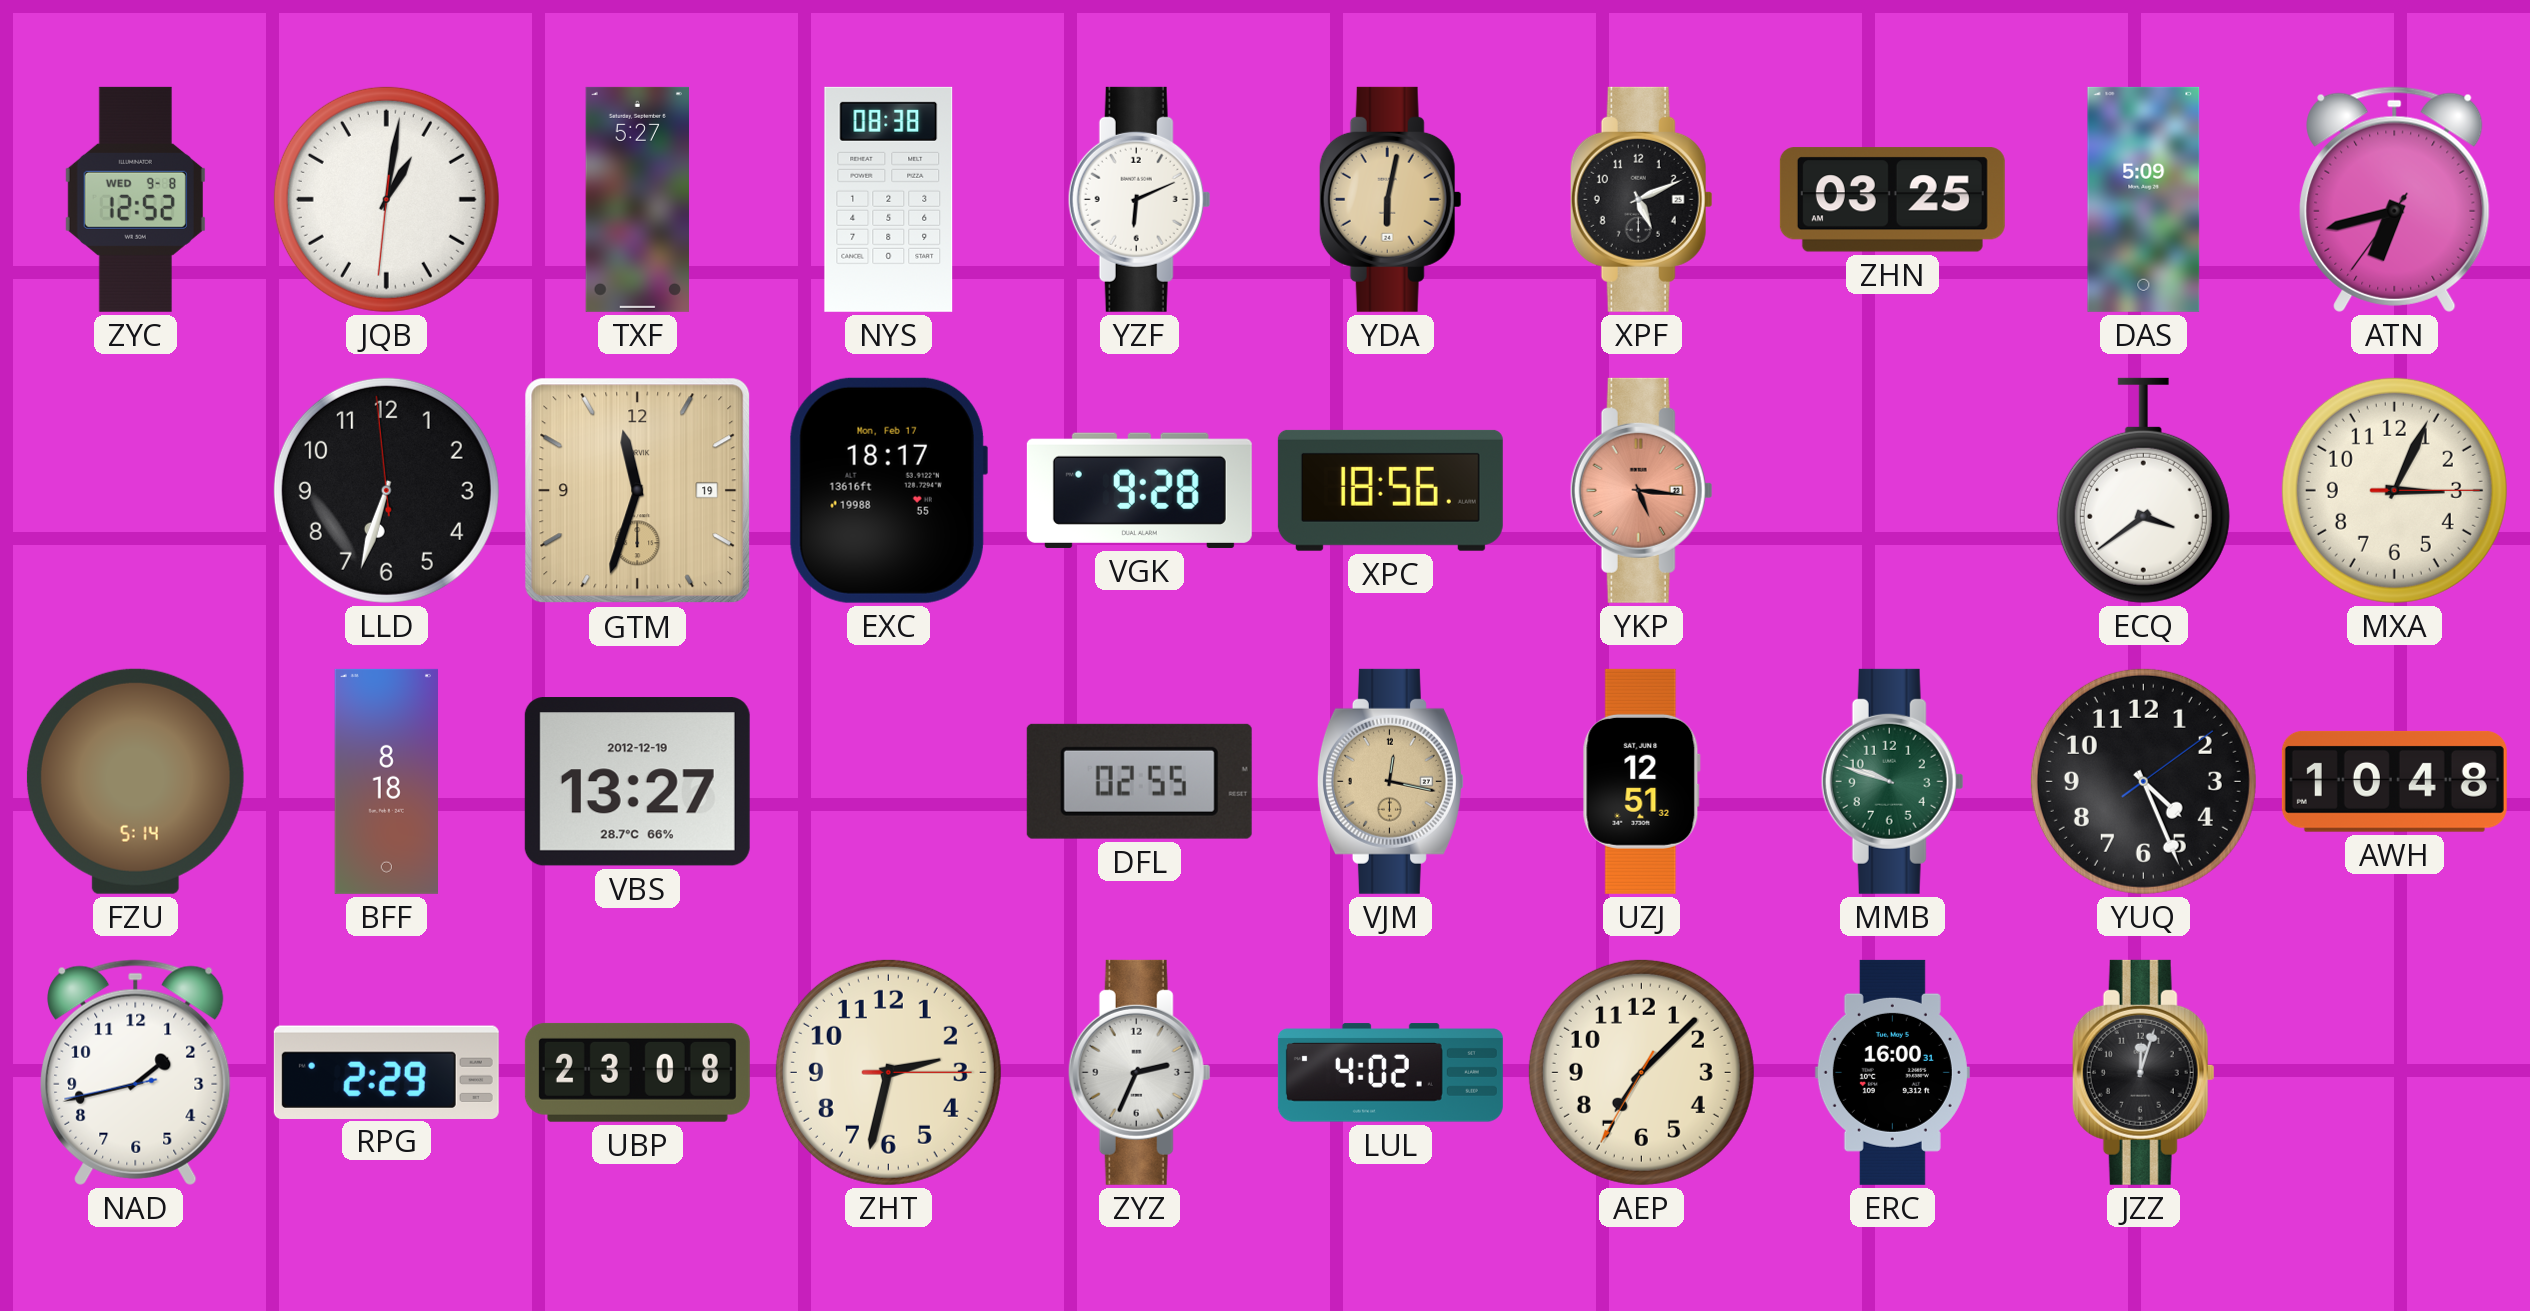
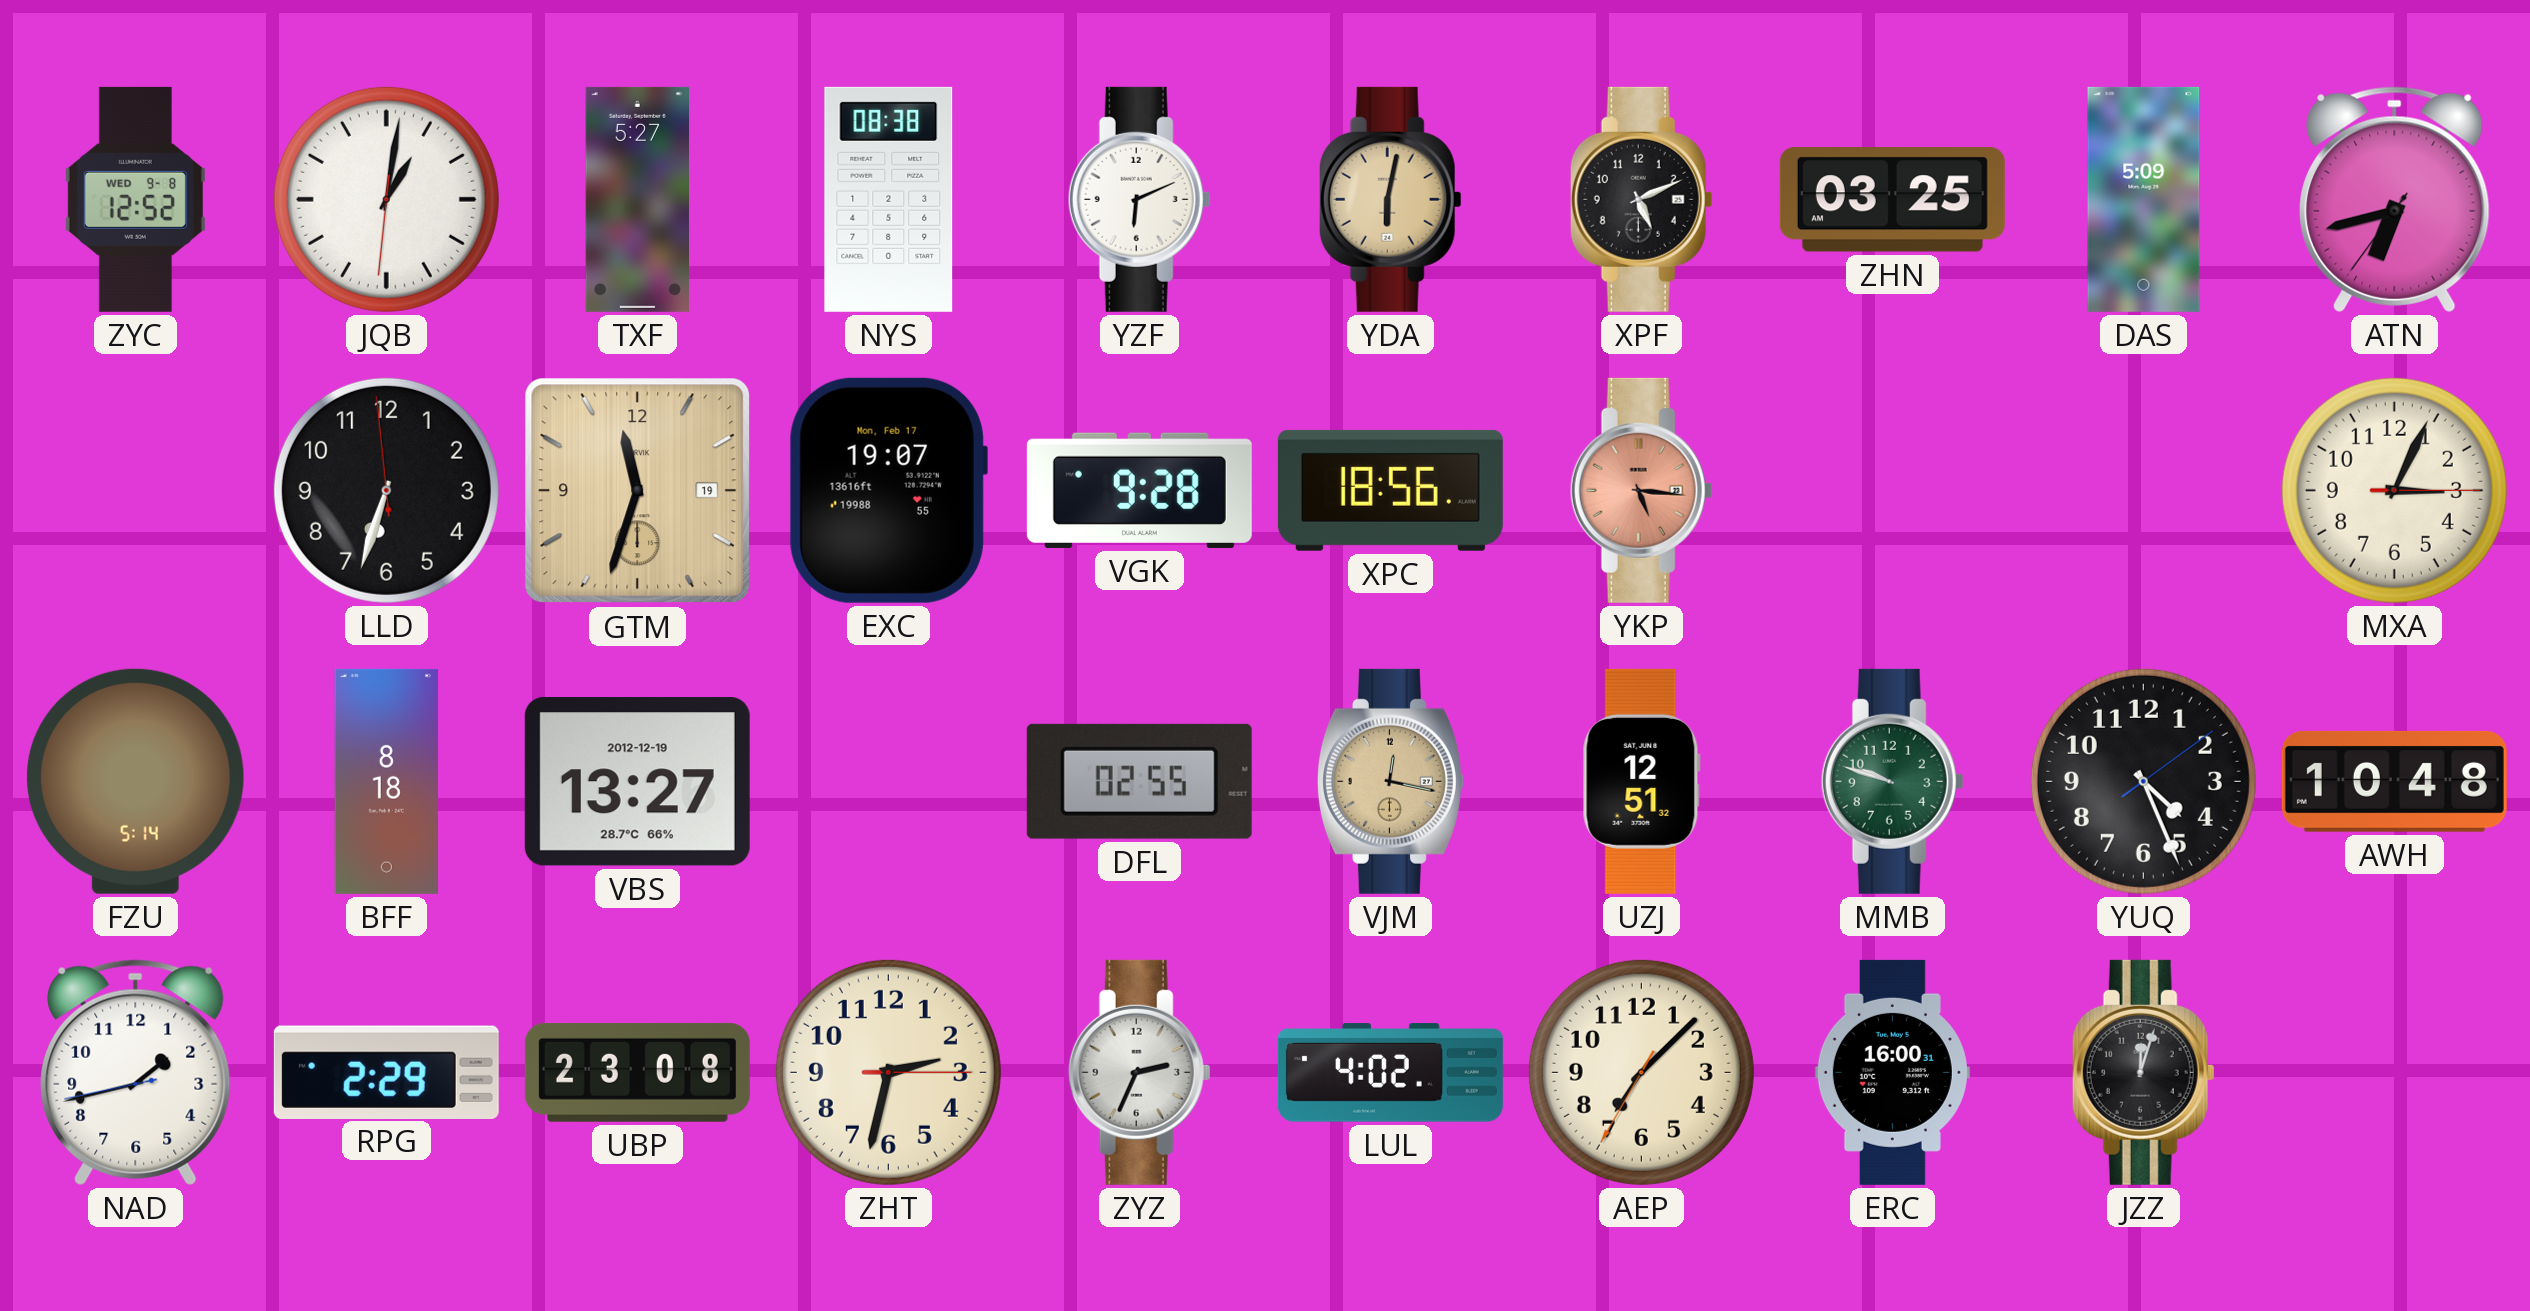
EXC: 18:17 -> 19:07
ECQ: 3:39 -> none
